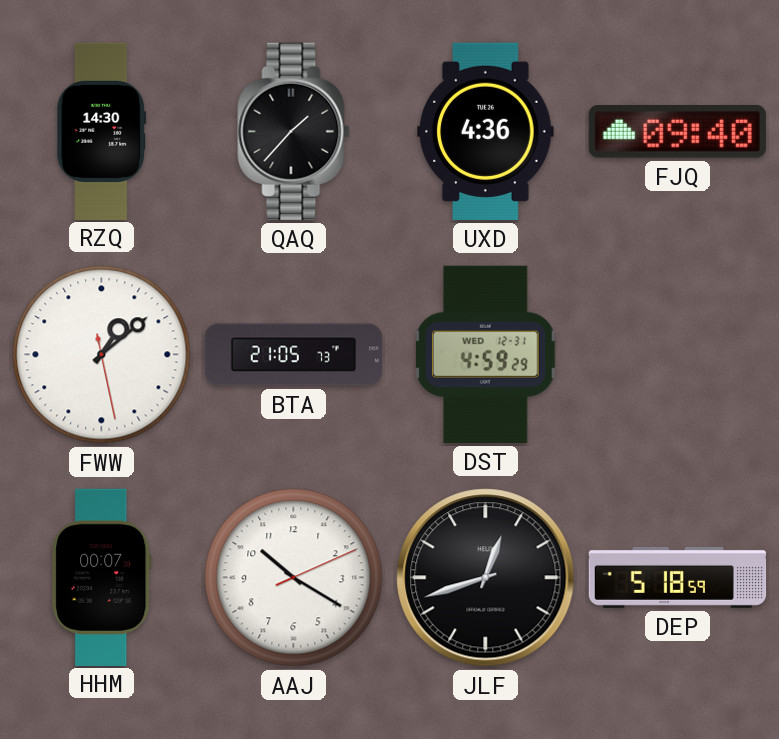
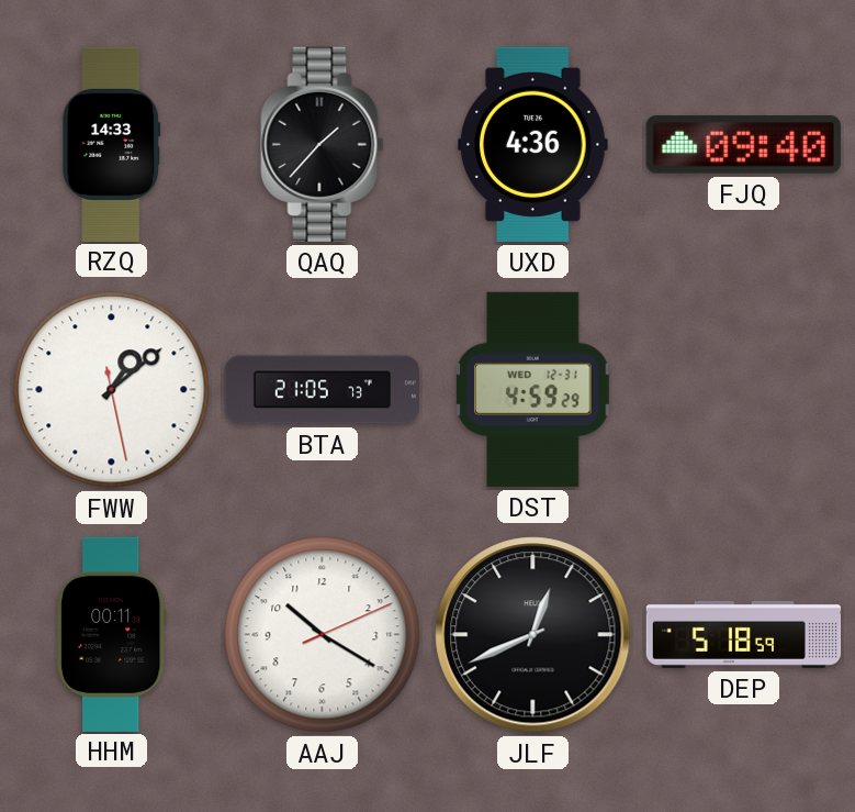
RZQ: 14:30 -> 14:33
HHM: 00:07 -> 00:11
JLF: 12:42 -> 12:41
